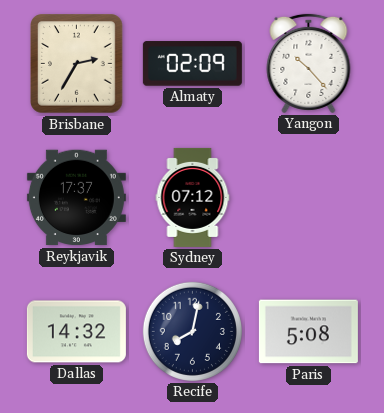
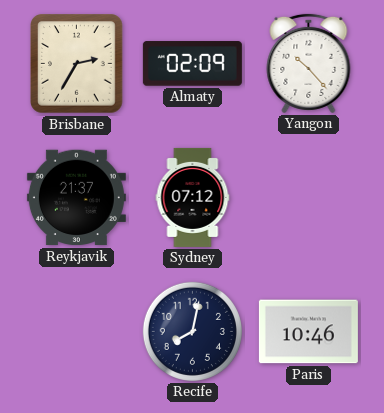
Reykjavik: 17:37 -> 21:37
Dallas: 14:32 -> none
Paris: 5:08 -> 10:46
